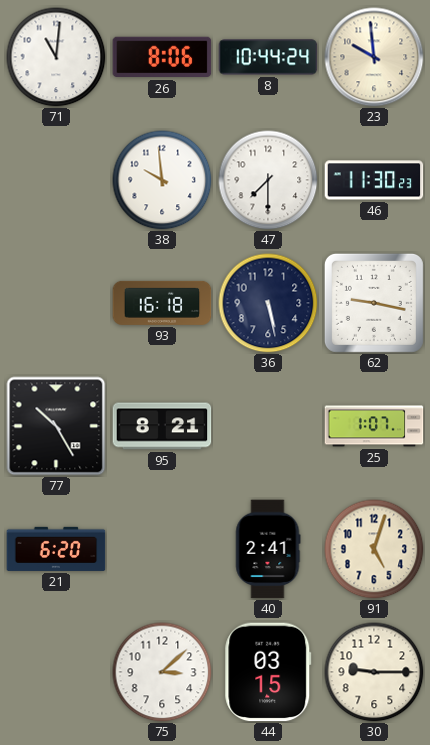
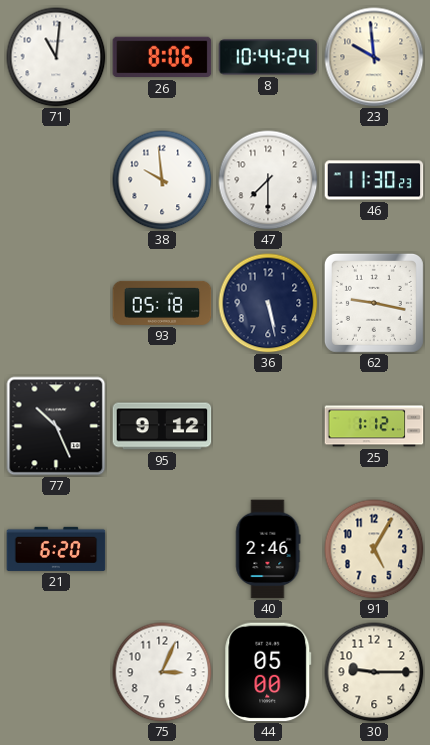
93: 16:18 -> 05:18
77: 10:25 -> 10:26
95: 8:21 -> 9:12
25: 1:07 -> 1:12
40: 2:41 -> 2:46
91: 5:03 -> 5:05
75: 3:08 -> 3:04
44: 03:15 -> 05:00
